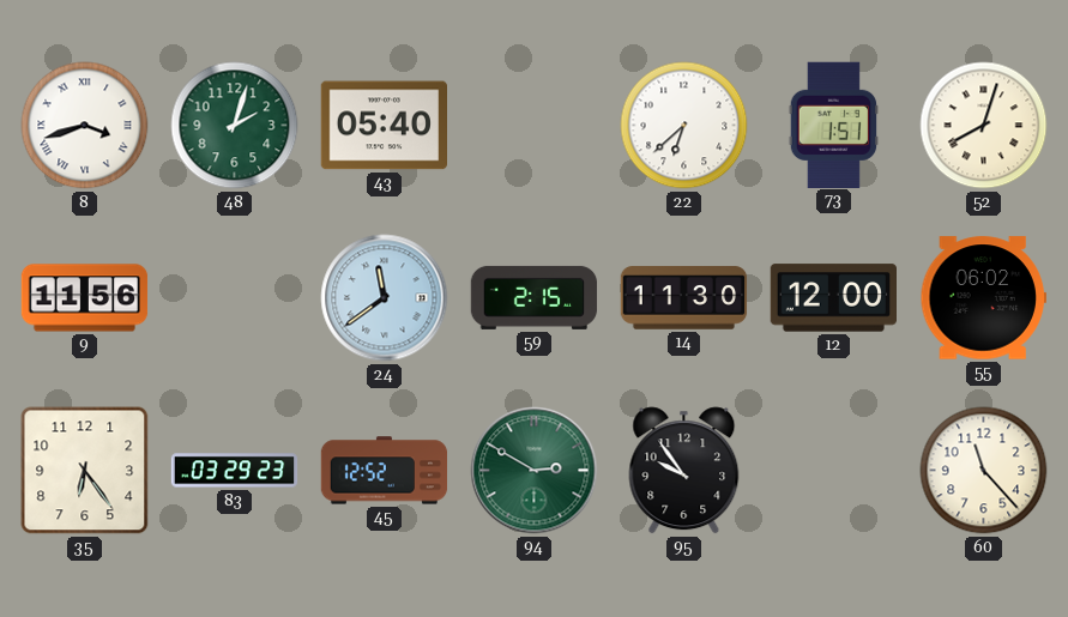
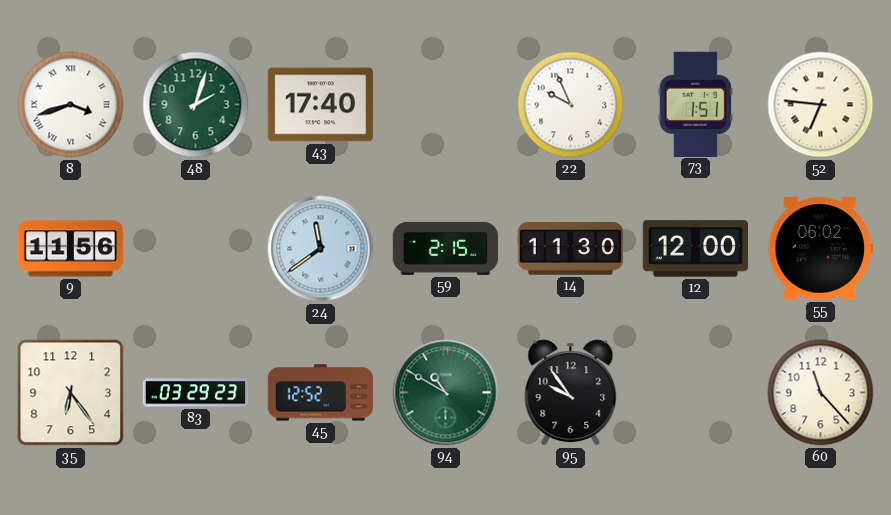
43: 05:40 -> 17:40
22: 6:38 -> 9:56
52: 8:03 -> 6:46
94: 2:50 -> 10:50
